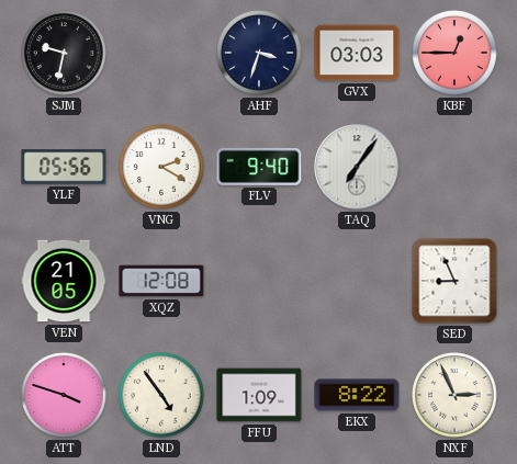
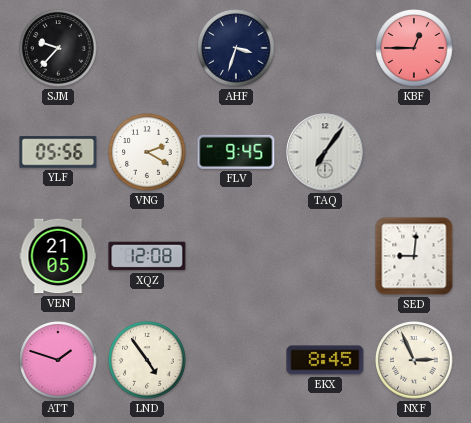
SJM: 9:32 -> 9:37
GVX: 03:03 -> none
FLV: 9:40 -> 9:45
SED: 8:56 -> 9:01
ATT: 3:48 -> 1:48
FFU: 1:09 -> none
EKX: 8:22 -> 8:45
